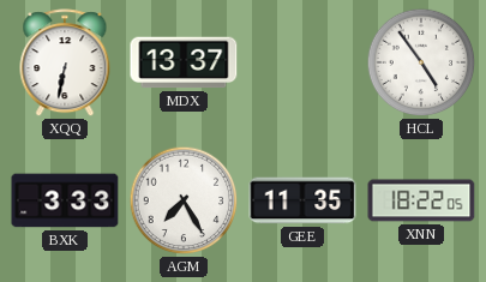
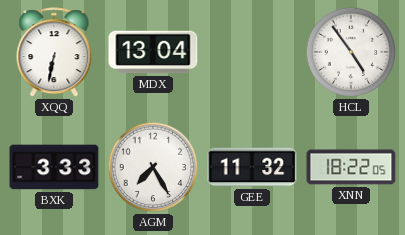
MDX: 13:37 -> 13:04
GEE: 11:35 -> 11:32
